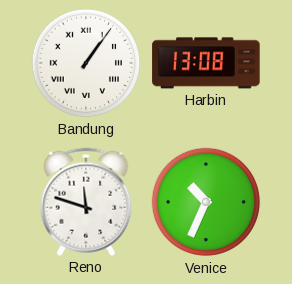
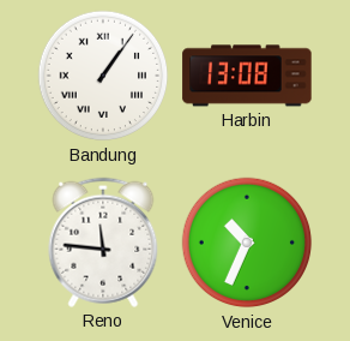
Reno: 11:48 -> 11:46
